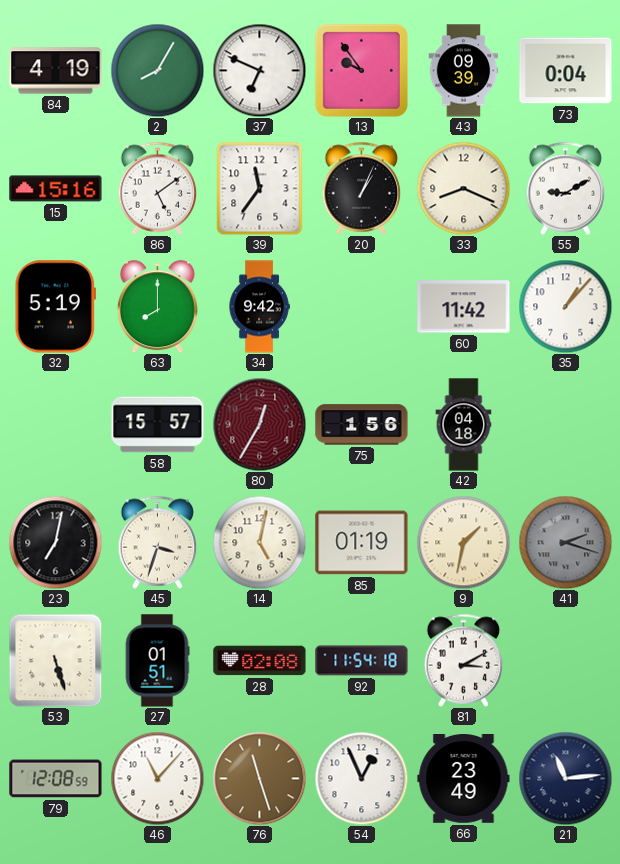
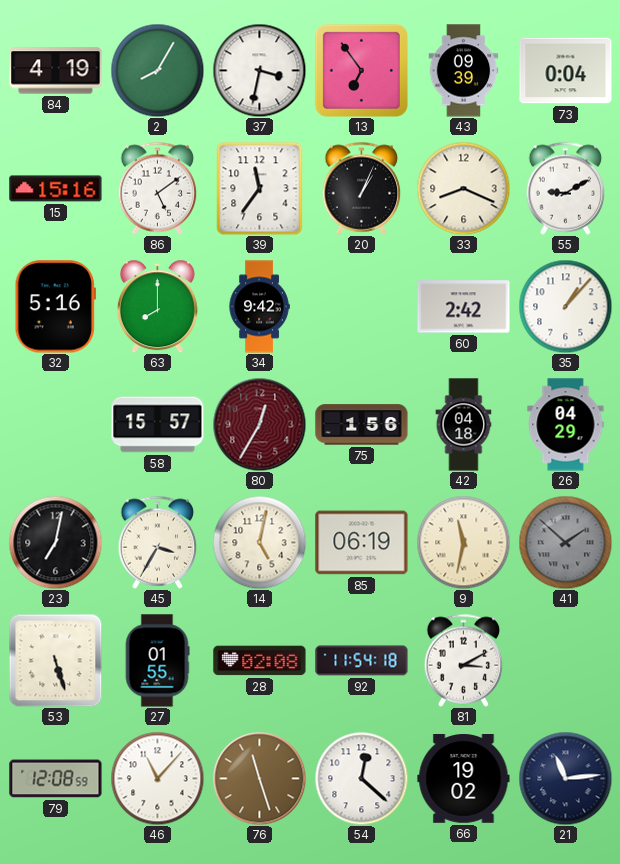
37: 6:49 -> 3:32
13: 9:54 -> 6:54
32: 5:19 -> 5:16
60: 11:42 -> 2:42
26: none -> 04:29
45: 3:33 -> 3:35
85: 01:19 -> 06:19
9: 1:32 -> 11:32
41: 2:18 -> 1:52
27: 01:51 -> 01:55
54: 12:56 -> 12:22
66: 23:49 -> 19:02
